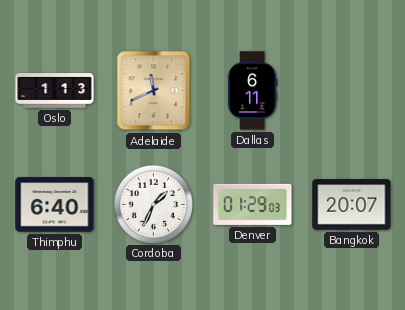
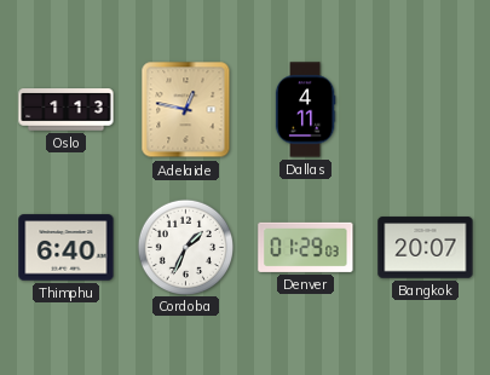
Adelaide: 11:41 -> 12:47
Dallas: 6:11 -> 4:11
